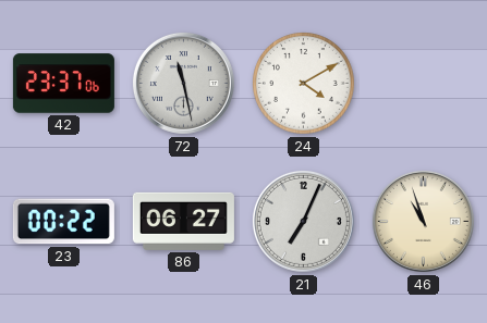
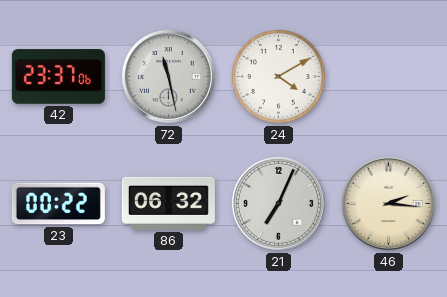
86: 06:27 -> 06:32
46: 10:57 -> 2:16
